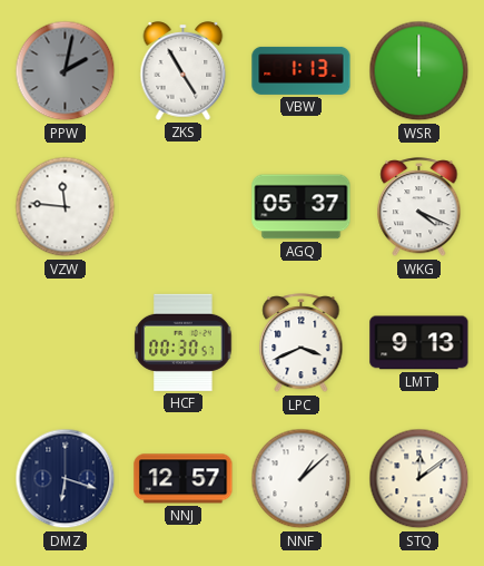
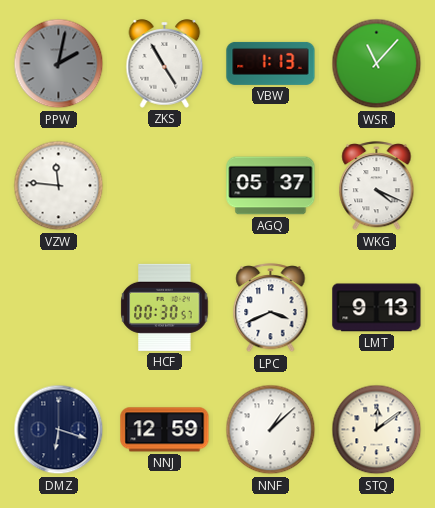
WSR: 12:00 -> 11:07
NNJ: 12:57 -> 12:59
